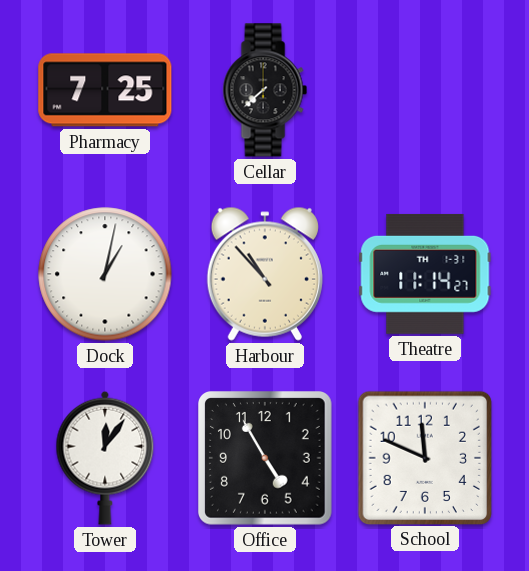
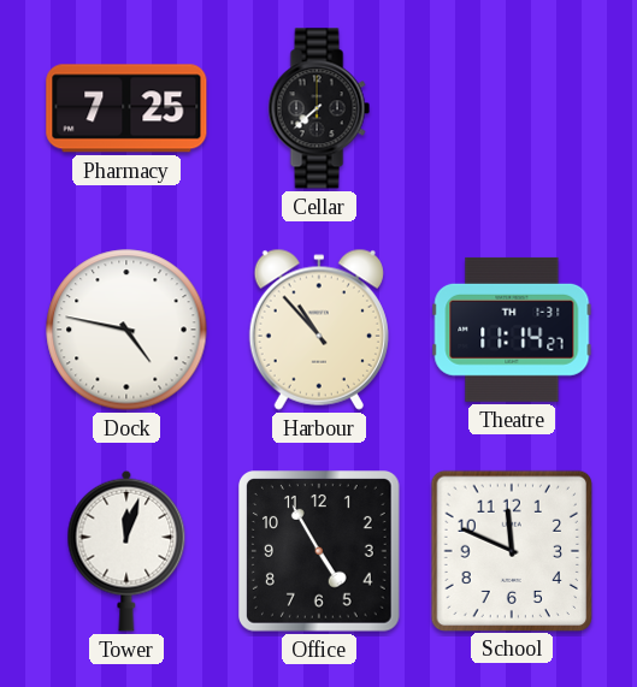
Dock: 1:02 -> 4:47
Tower: 12:06 -> 12:03
